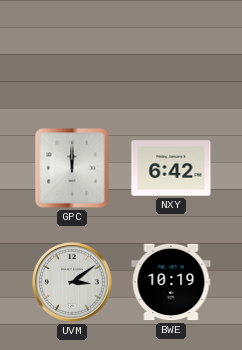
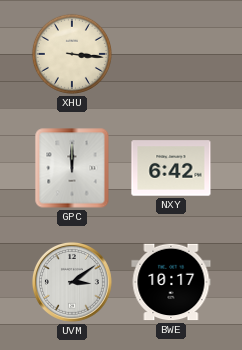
XHU: none -> 3:16
BWE: 10:19 -> 10:17
